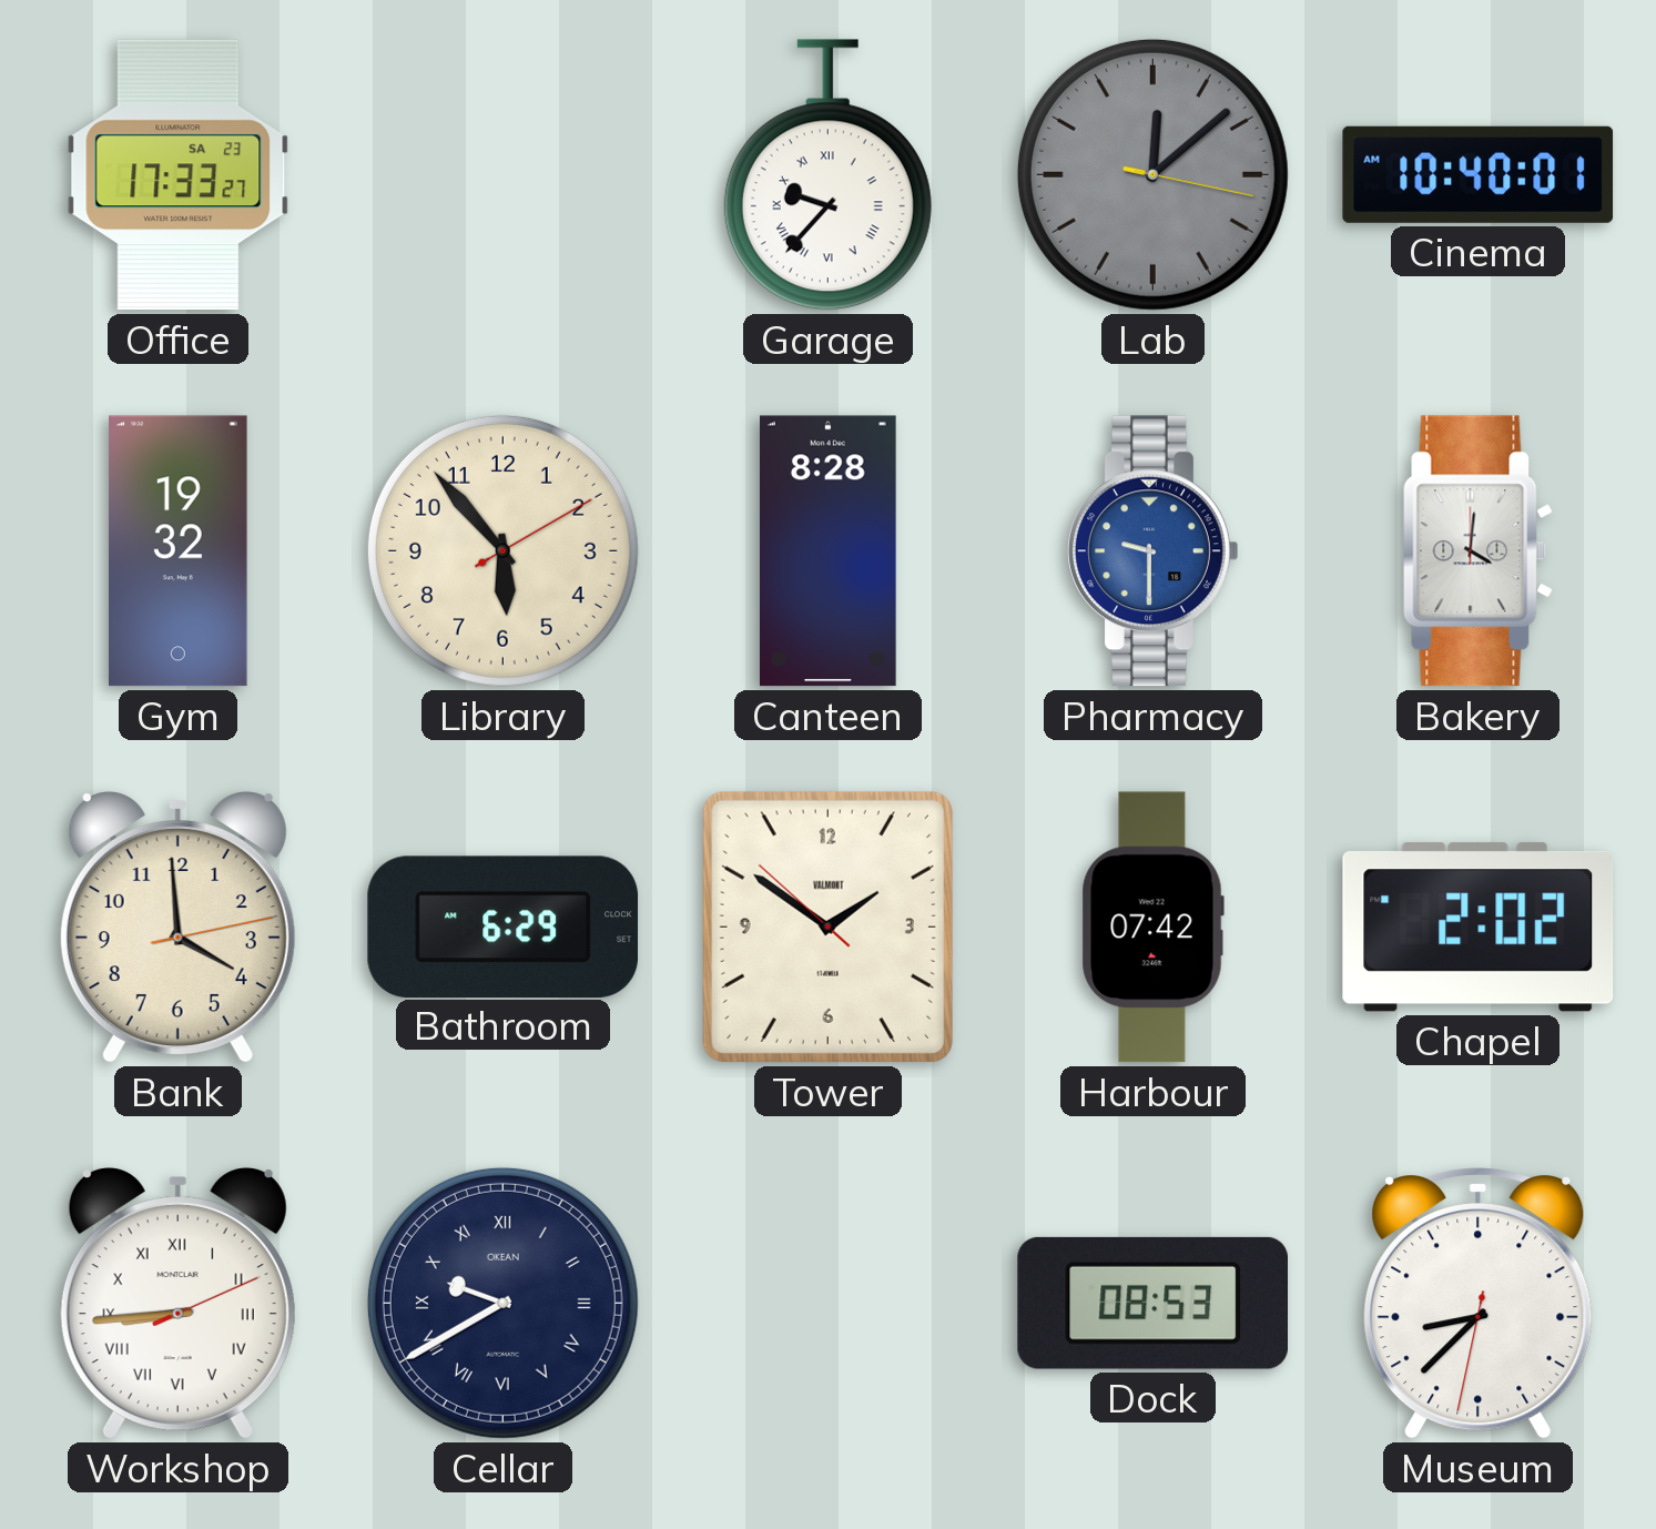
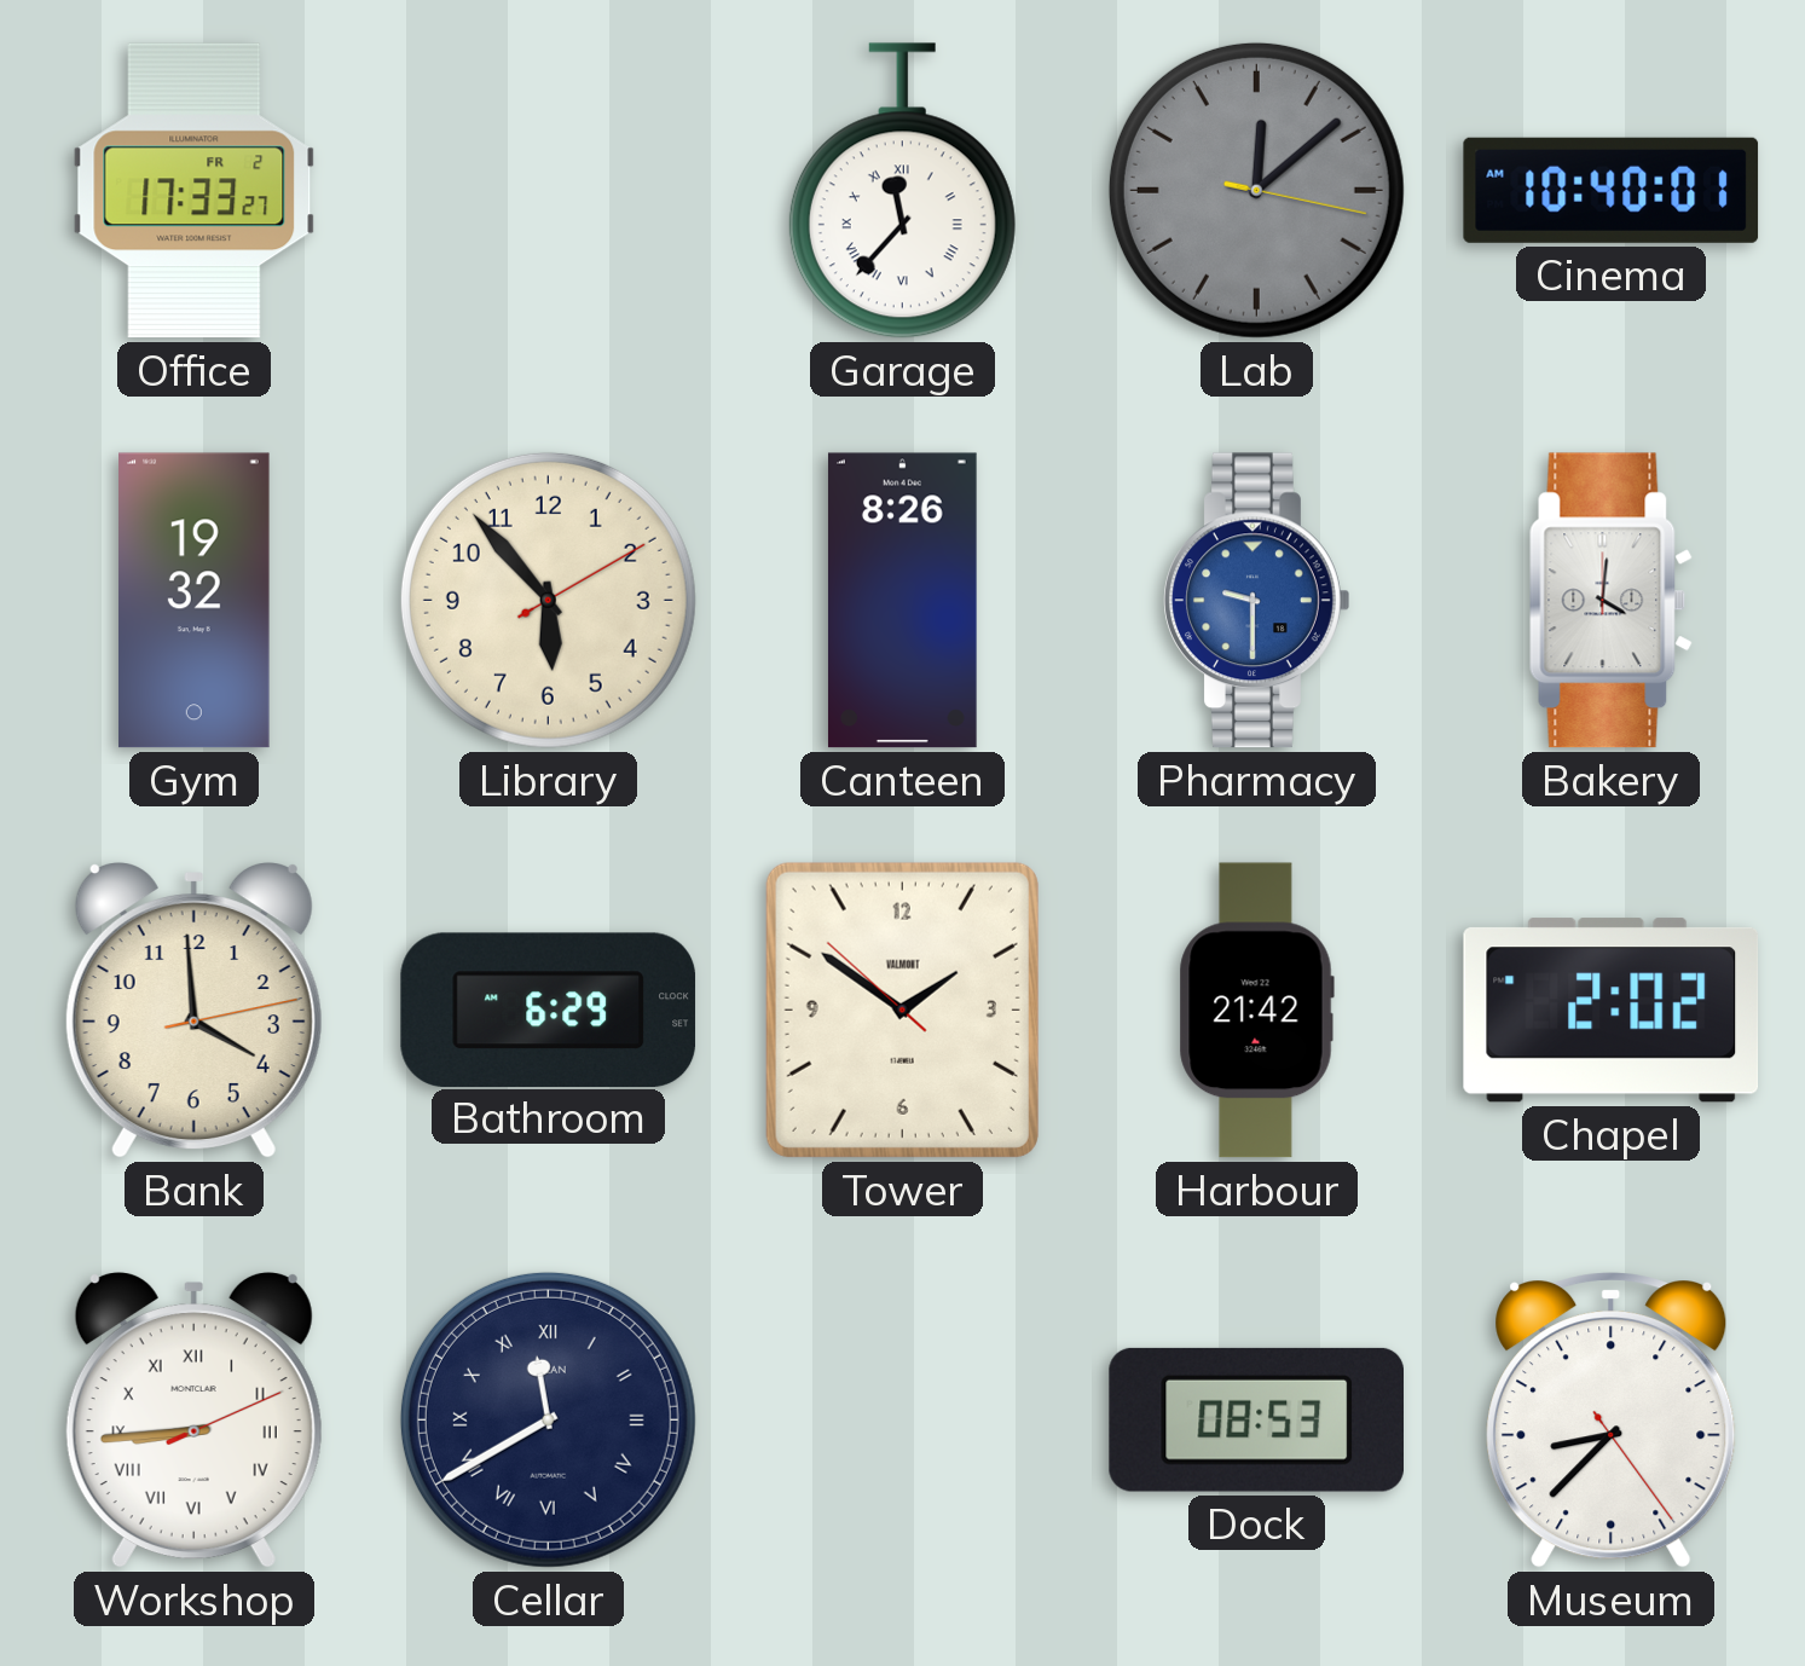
Office date: SA 23 -> FR 2
Garage: 9:37 -> 11:37
Canteen: 8:28 -> 8:26
Harbour: 07:42 -> 21:42
Cellar: 9:40 -> 11:40
Museum: 8:37:32 -> 8:37:24
